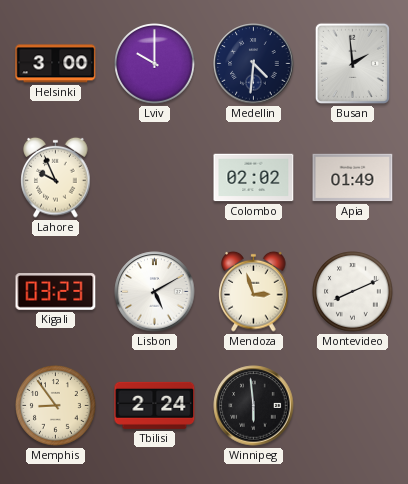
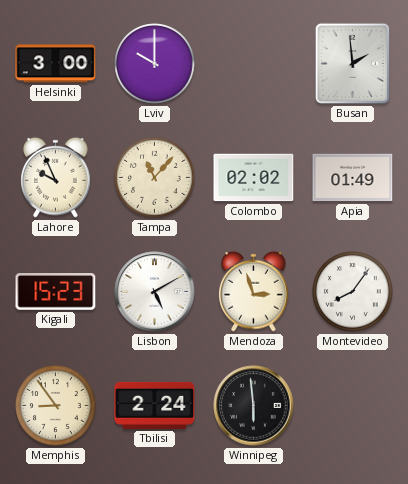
Medellin: 4:31 -> none
Tampa: none -> 11:07
Kigali: 03:23 -> 15:23
Montevideo: 8:11 -> 8:06
